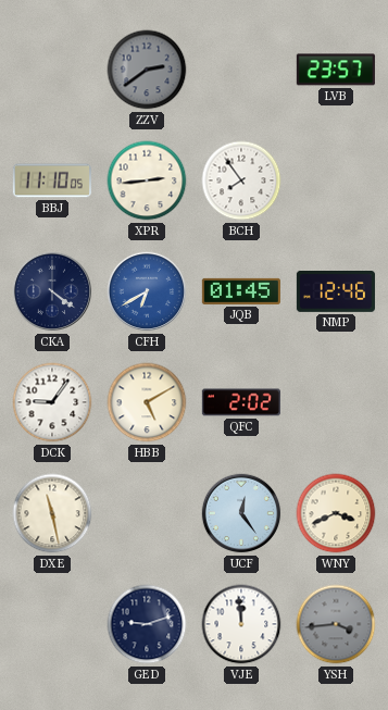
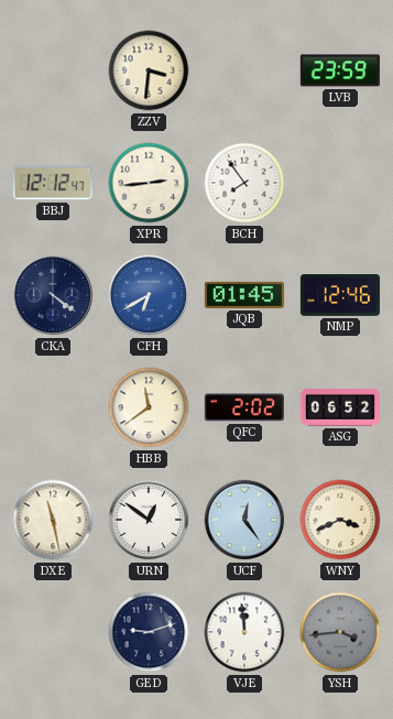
ZZV: 2:39 -> 3:31
ZZV dial: grey -> cream
LVB: 23:57 -> 23:59
BBJ: 11:10 -> 12:12
DCK: 9:06 -> none
HBB: 5:10 -> 11:39
ASG: none -> 06:52
URN: none -> 12:51
